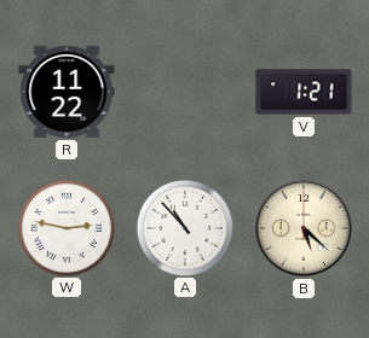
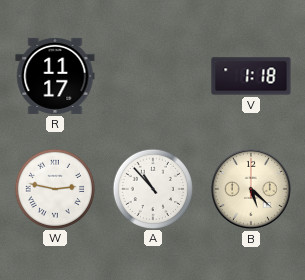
R: 11:22 -> 11:17
V: 1:21 -> 1:18
